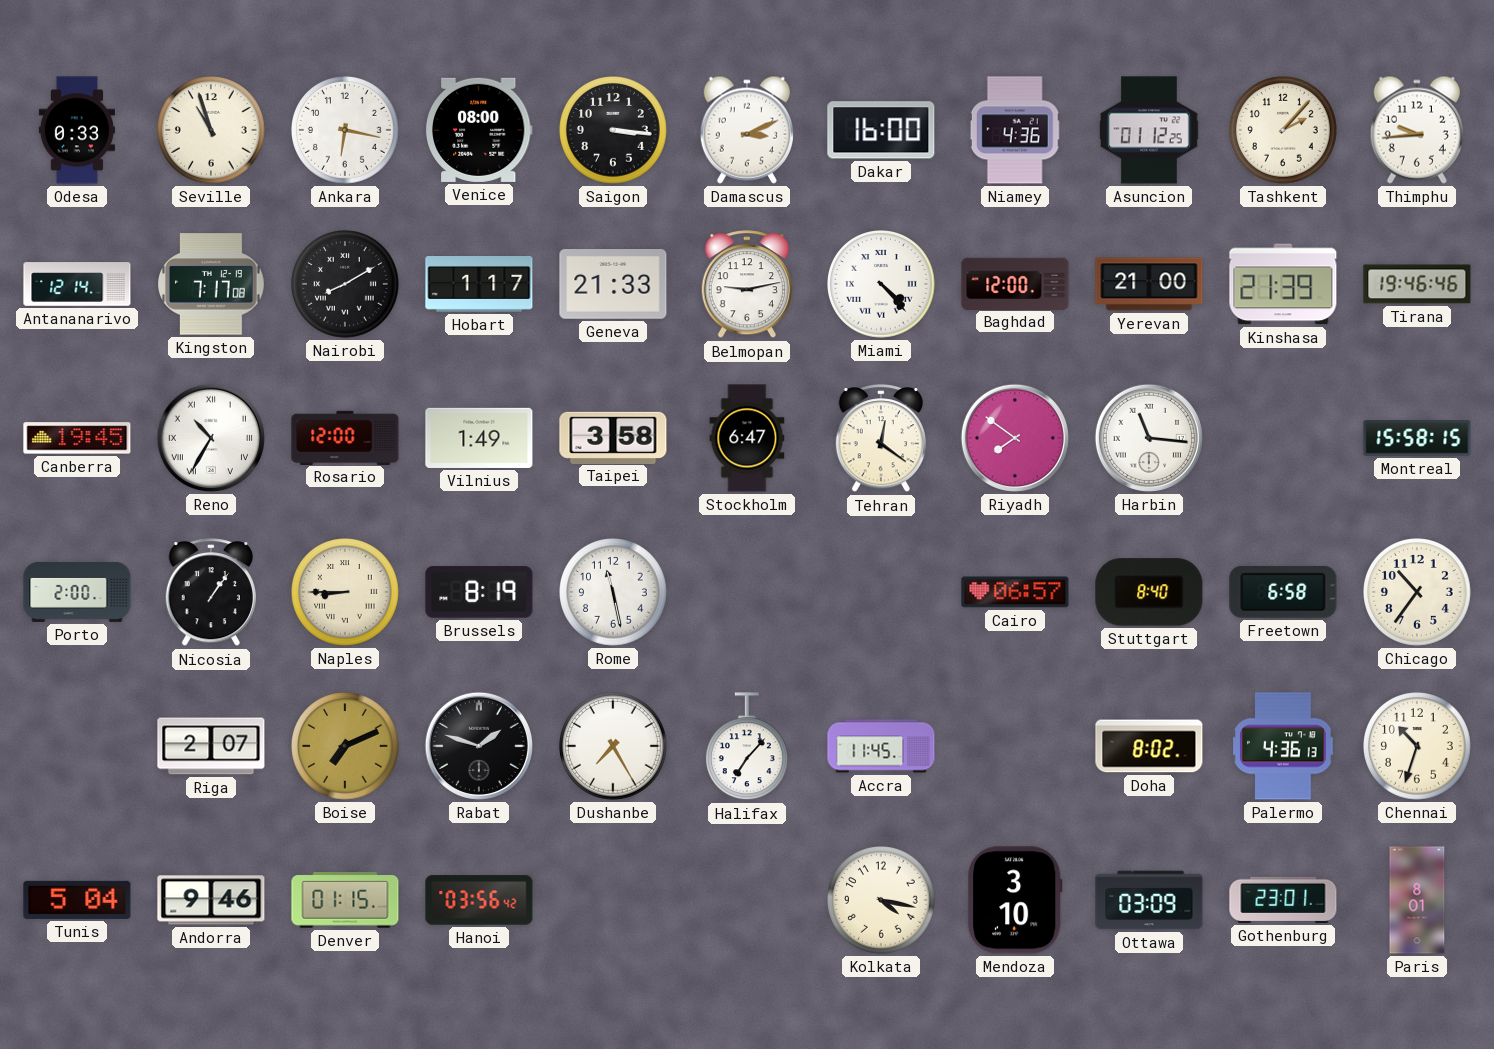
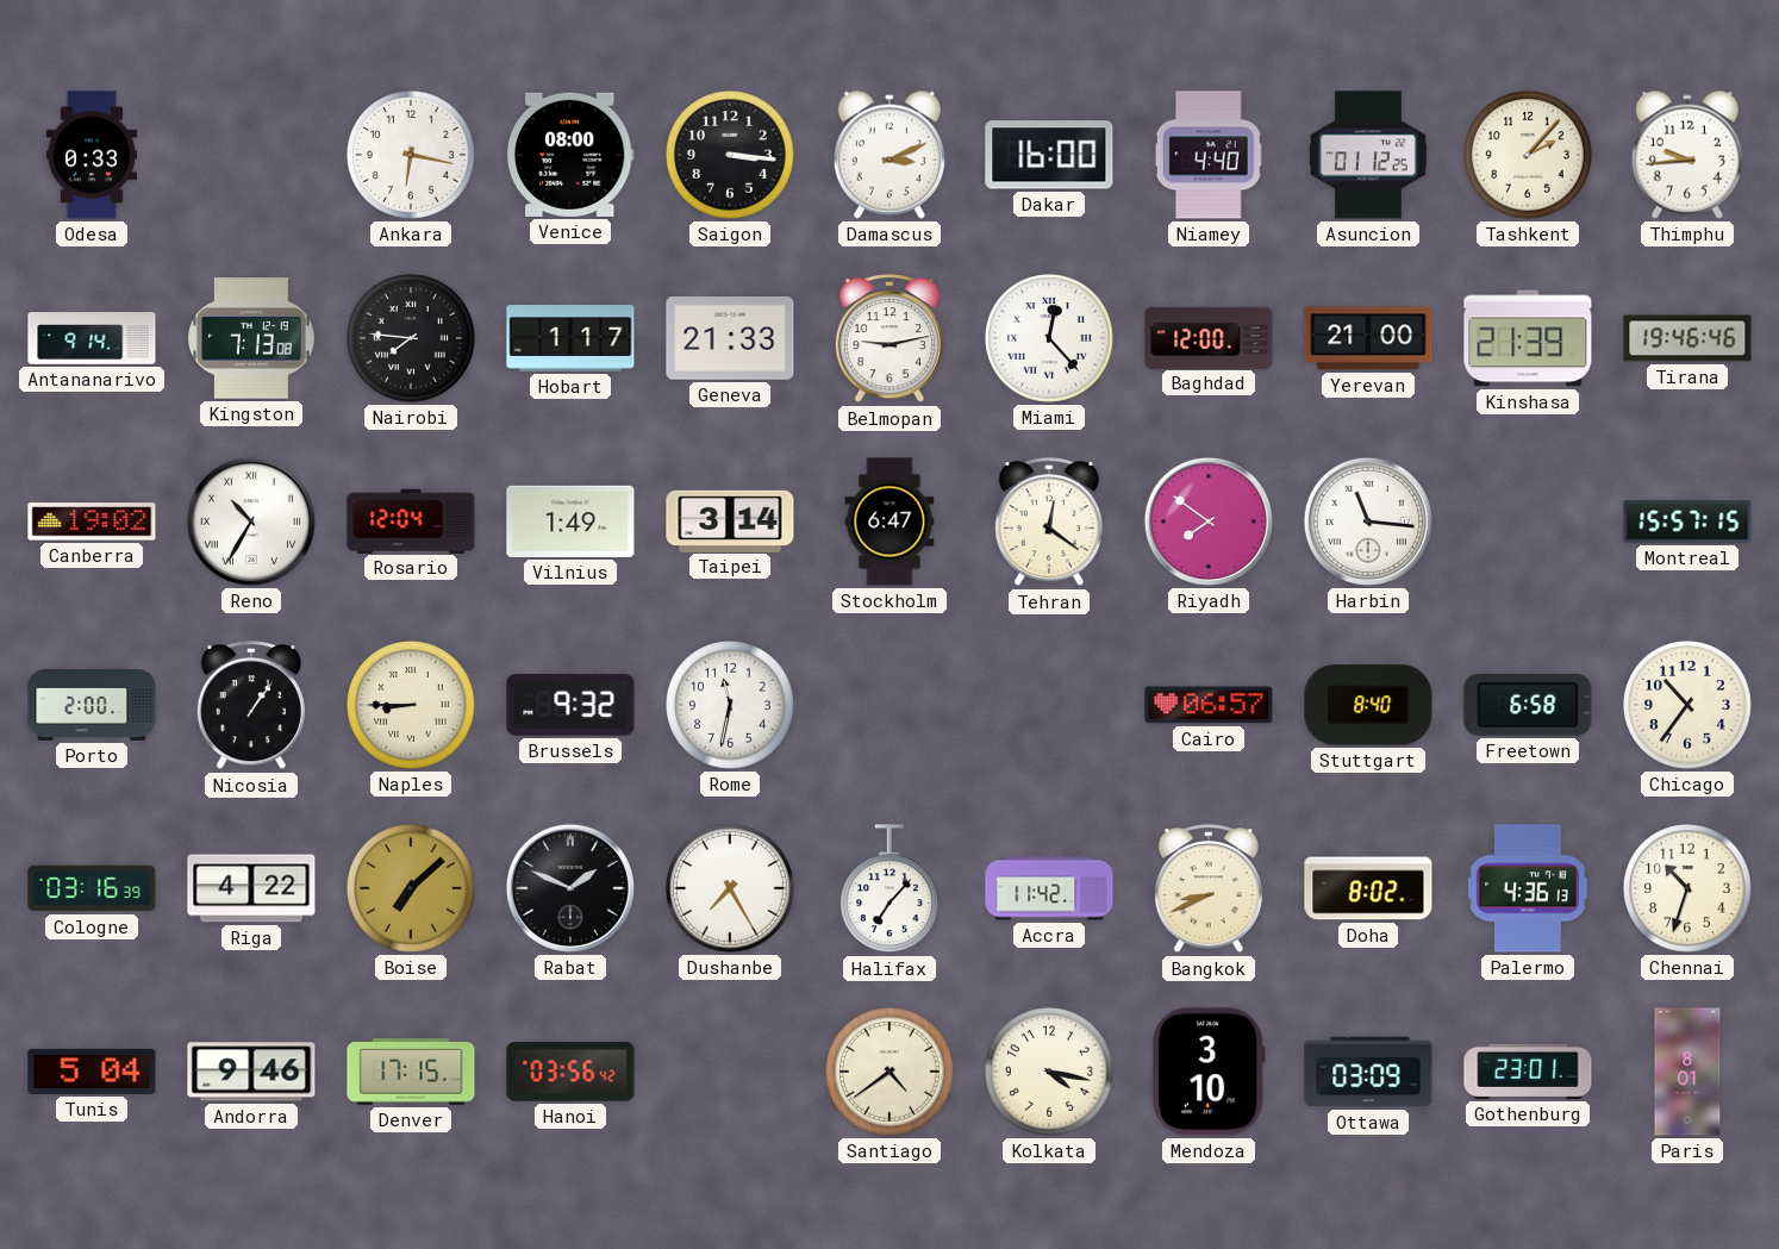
Seville: 10:57 -> none
Niamey: 4:36 -> 4:40
Antananarivo: 12:14 -> 9:14
Kingston: 7:17 -> 7:13
Nairobi: 8:10 -> 7:46
Miami: 4:23 -> 12:23
Canberra: 19:45 -> 19:02
Rosario: 12:00 -> 12:04
Taipei: 3:58 -> 3:14
Montreal: 15:58 -> 15:57
Brussels: 8:19 -> 9:32
Rome: 11:28 -> 11:32
Cologne: none -> 03:16
Riga: 2:07 -> 4:22
Boise: 7:11 -> 7:08
Rabat: 1:48 -> 1:49
Accra: 11:45 -> 11:42
Bangkok: none -> 8:41
Denver: 01:15 -> 17:15
Santiago: none -> 4:39
